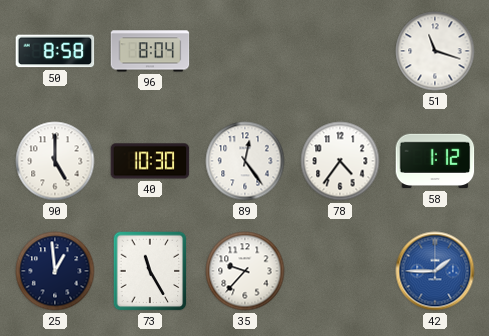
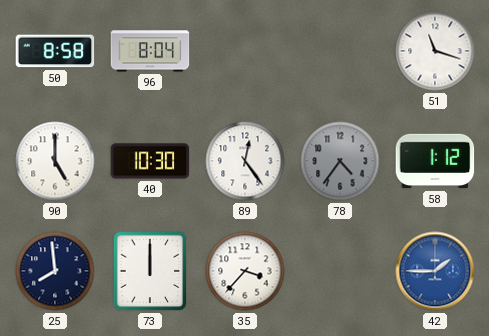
78 dial: white -> grey
25: 12:59 -> 7:59
73: 11:25 -> 12:00
35: 9:37 -> 3:37
